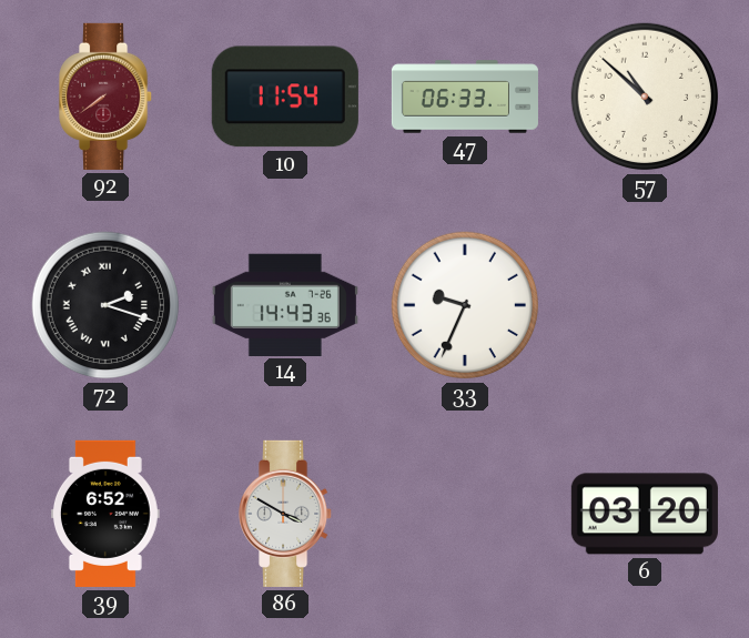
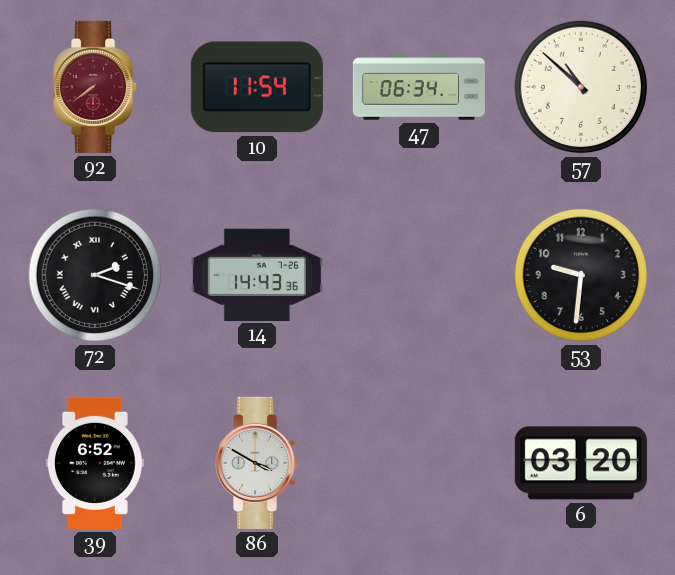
47: 06:33 -> 06:34
33: 9:34 -> none
53: none -> 9:31
